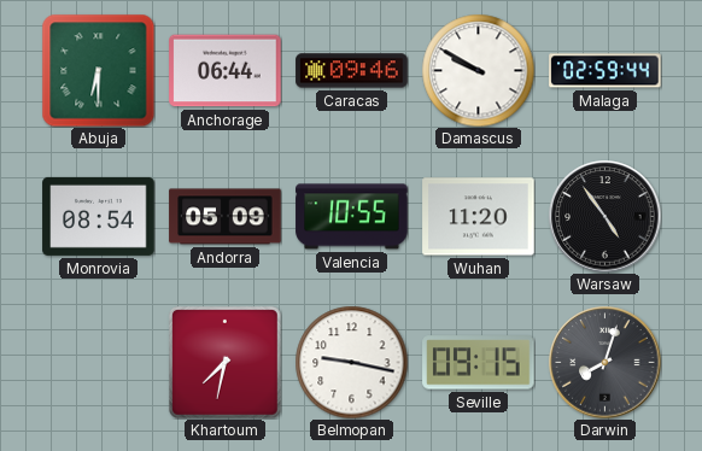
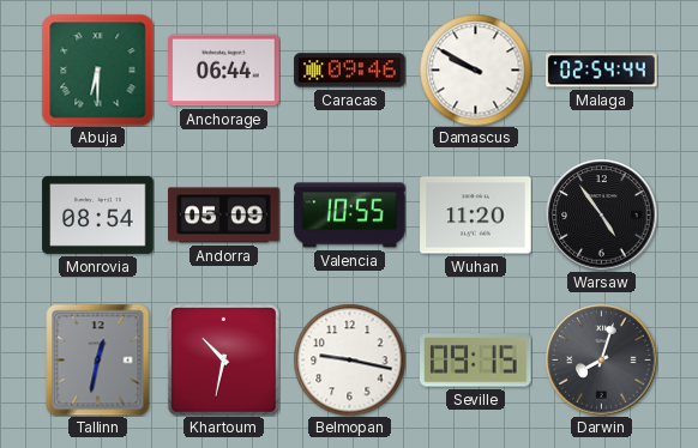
Malaga: 02:59 -> 02:54
Tallinn: none -> 12:32
Khartoum: 7:32 -> 10:32
